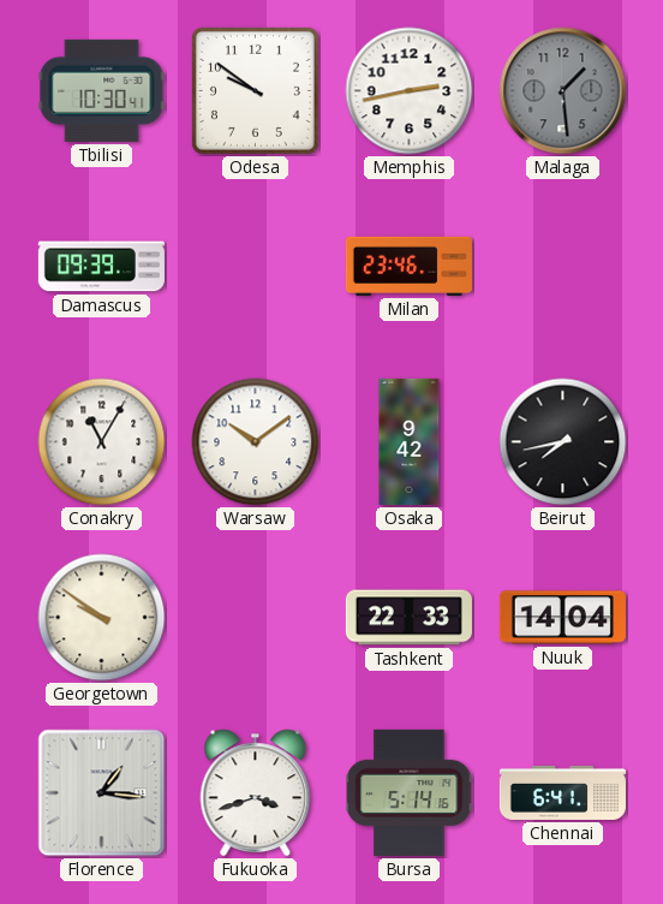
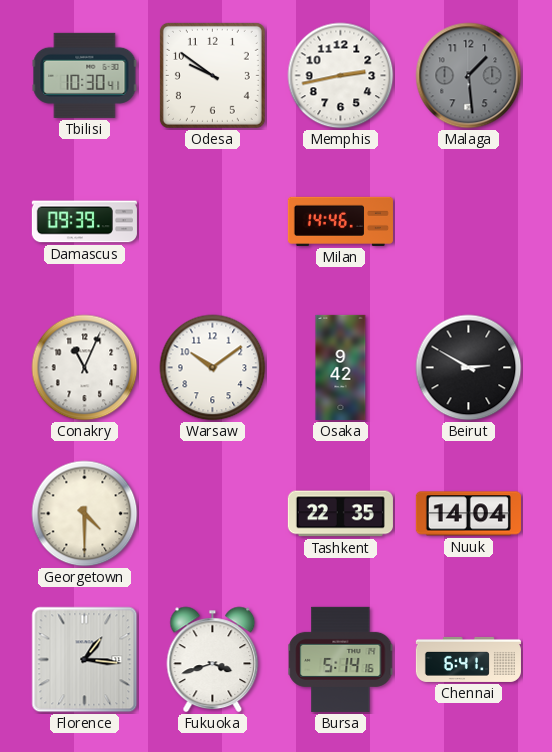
Milan: 23:46 -> 14:46
Conakry: 11:05 -> 11:04
Beirut: 7:43 -> 2:50
Georgetown: 9:51 -> 4:30
Tashkent: 22:33 -> 22:35
